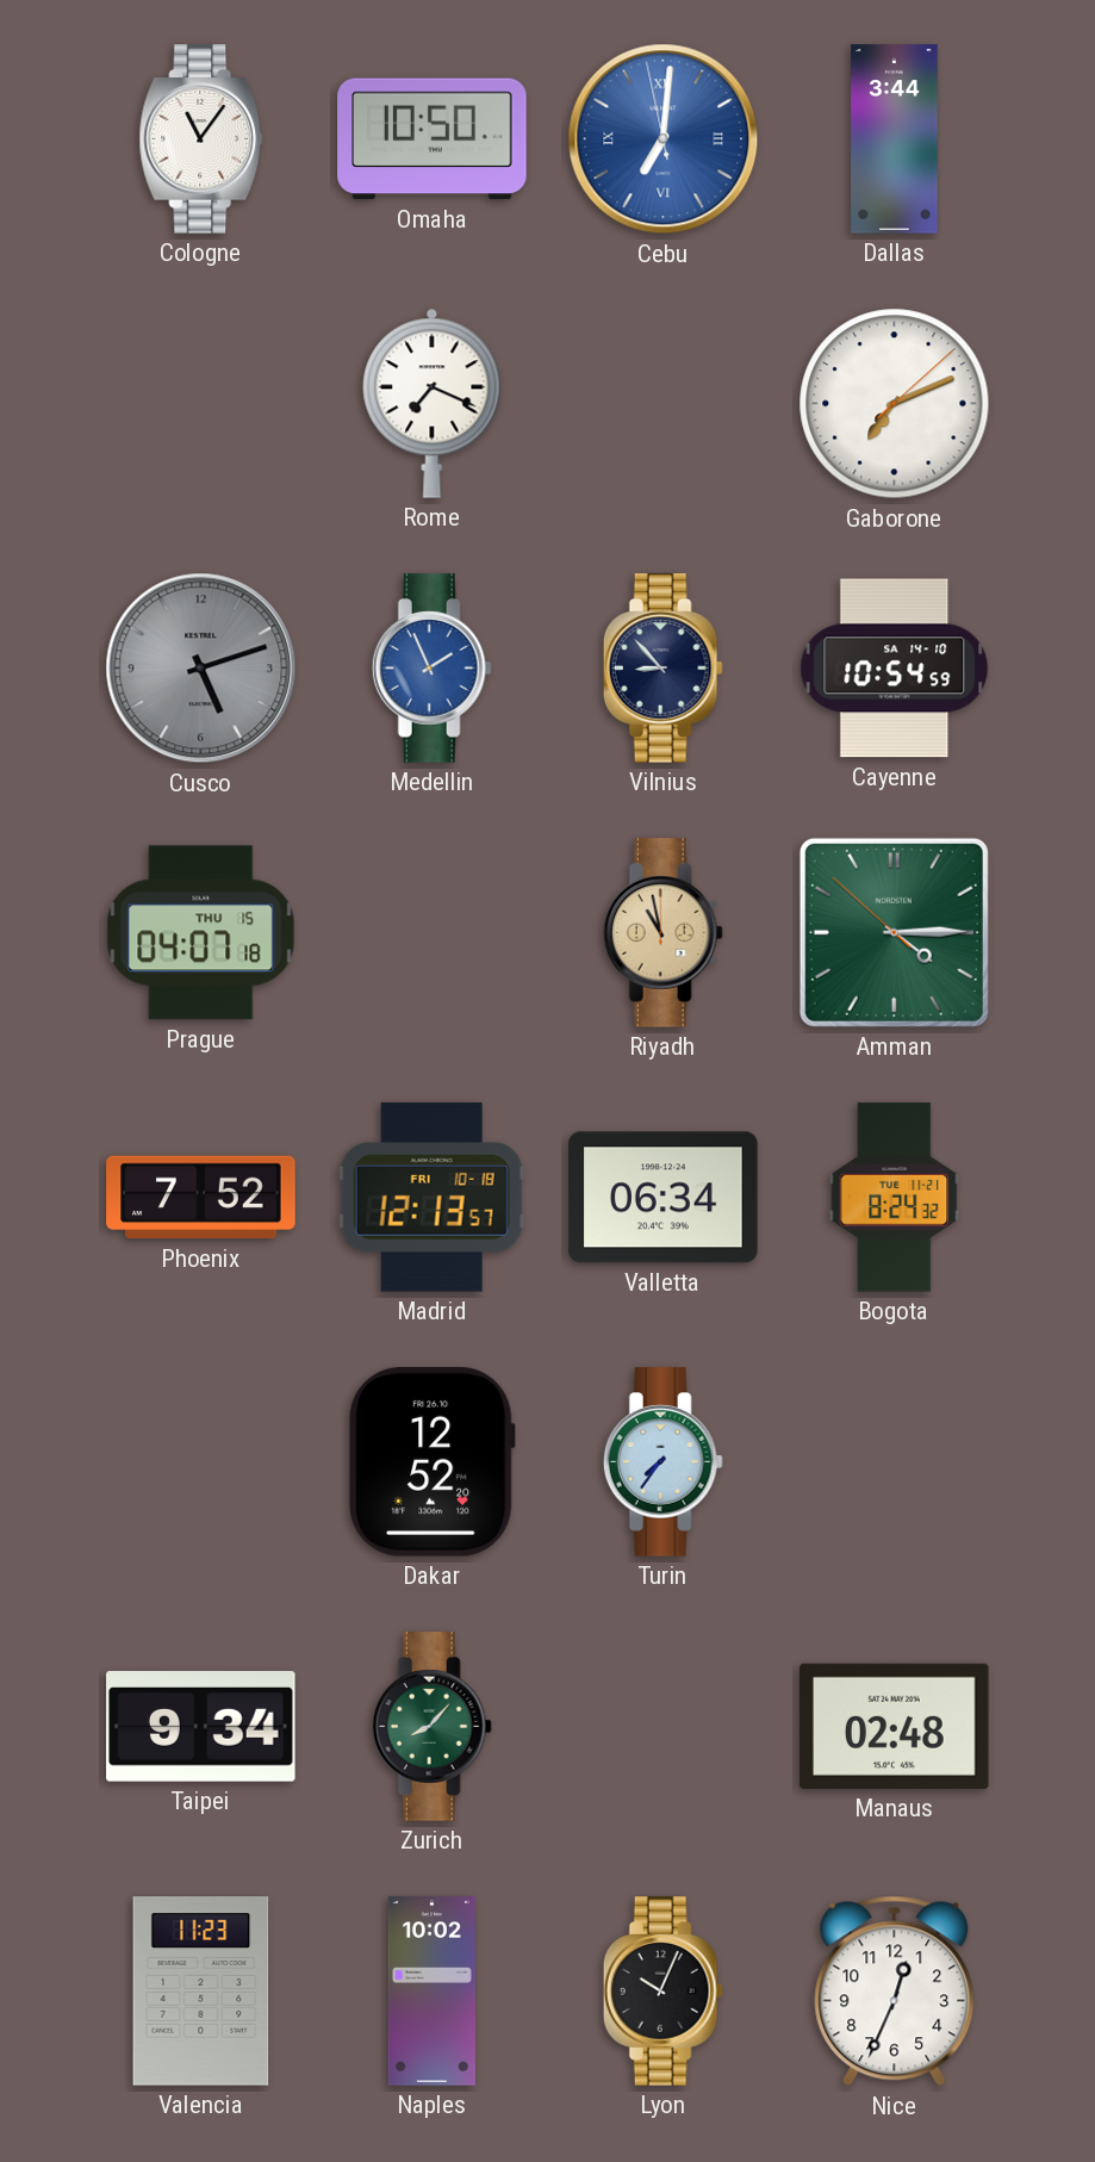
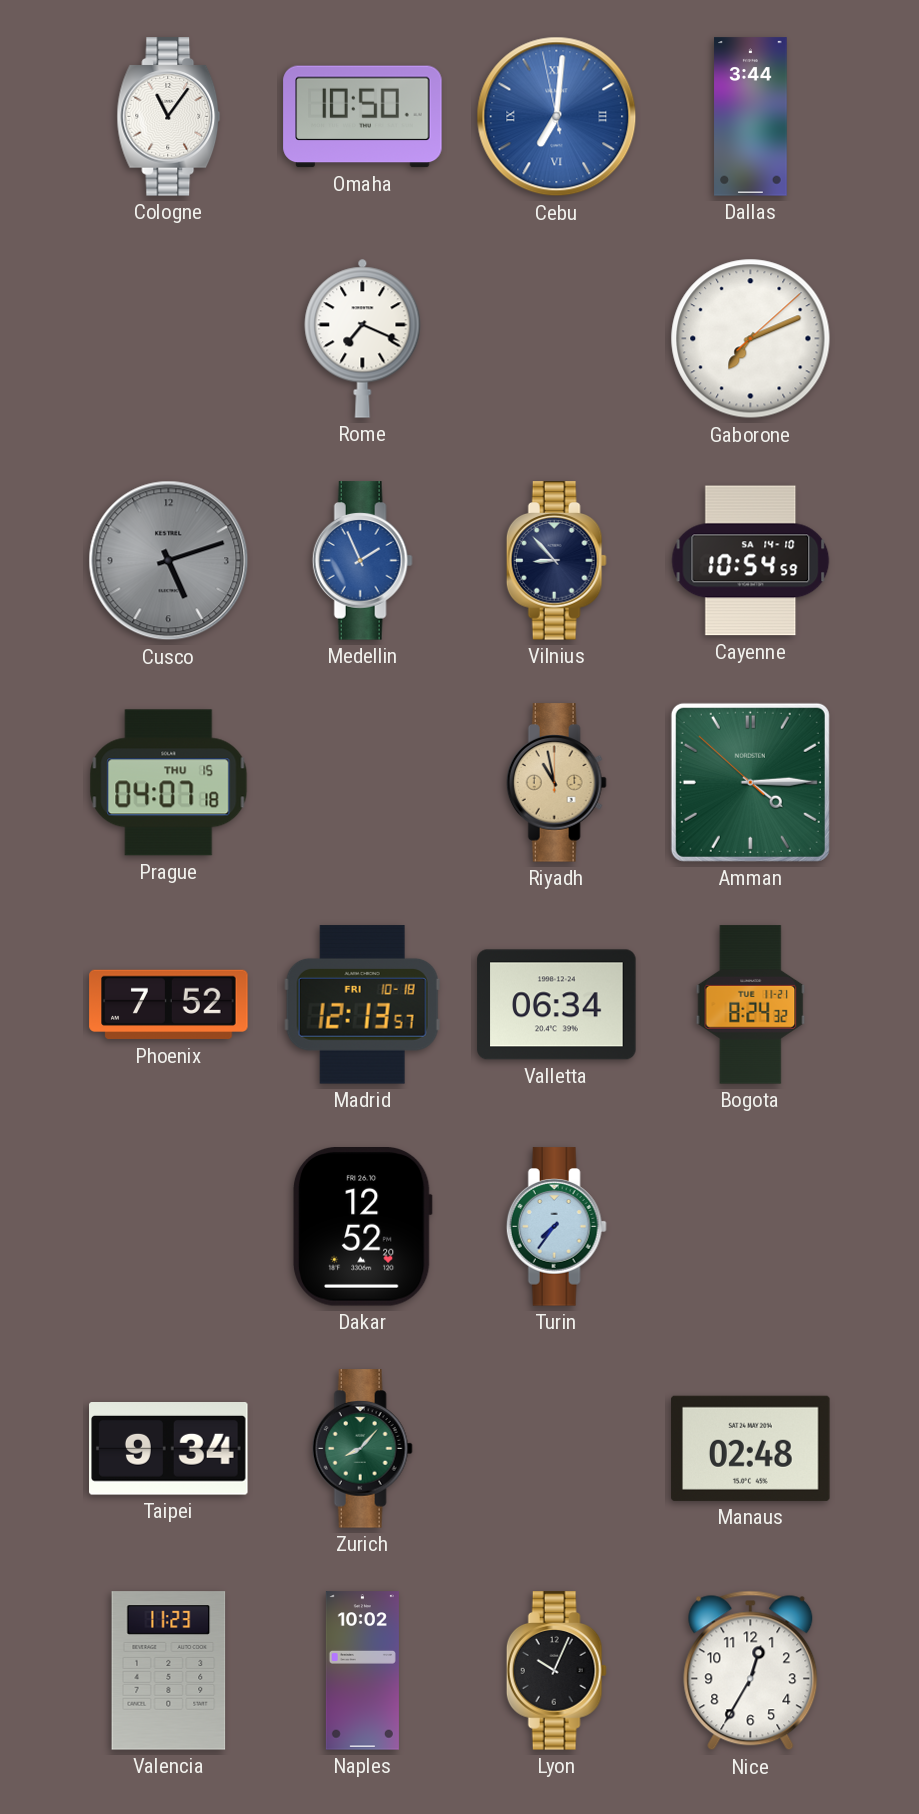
Nice: 12:34 -> 12:35
